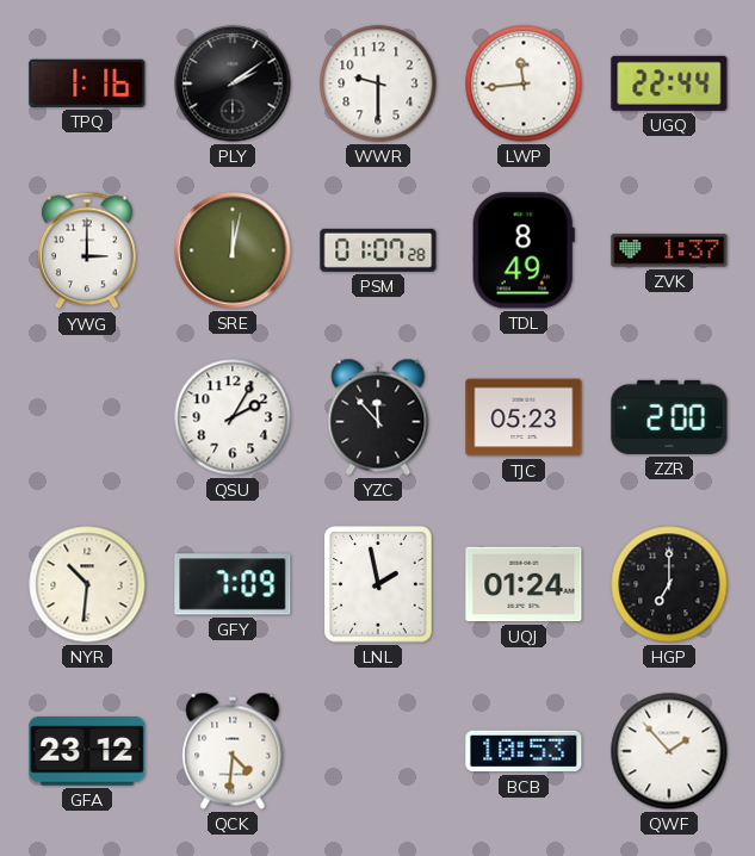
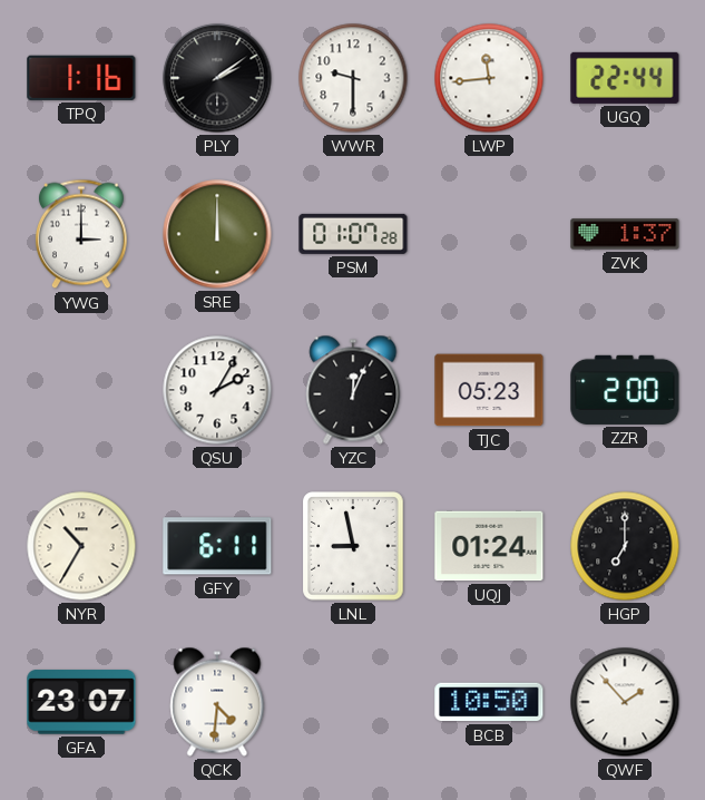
SRE: 12:02 -> 12:00
TDL: 8:49 -> none
YZC: 11:53 -> 12:04
NYR: 10:31 -> 10:35
GFY: 7:09 -> 6:11
LNL: 1:58 -> 8:58
GFA: 23:12 -> 23:07
BCB: 10:53 -> 10:50
